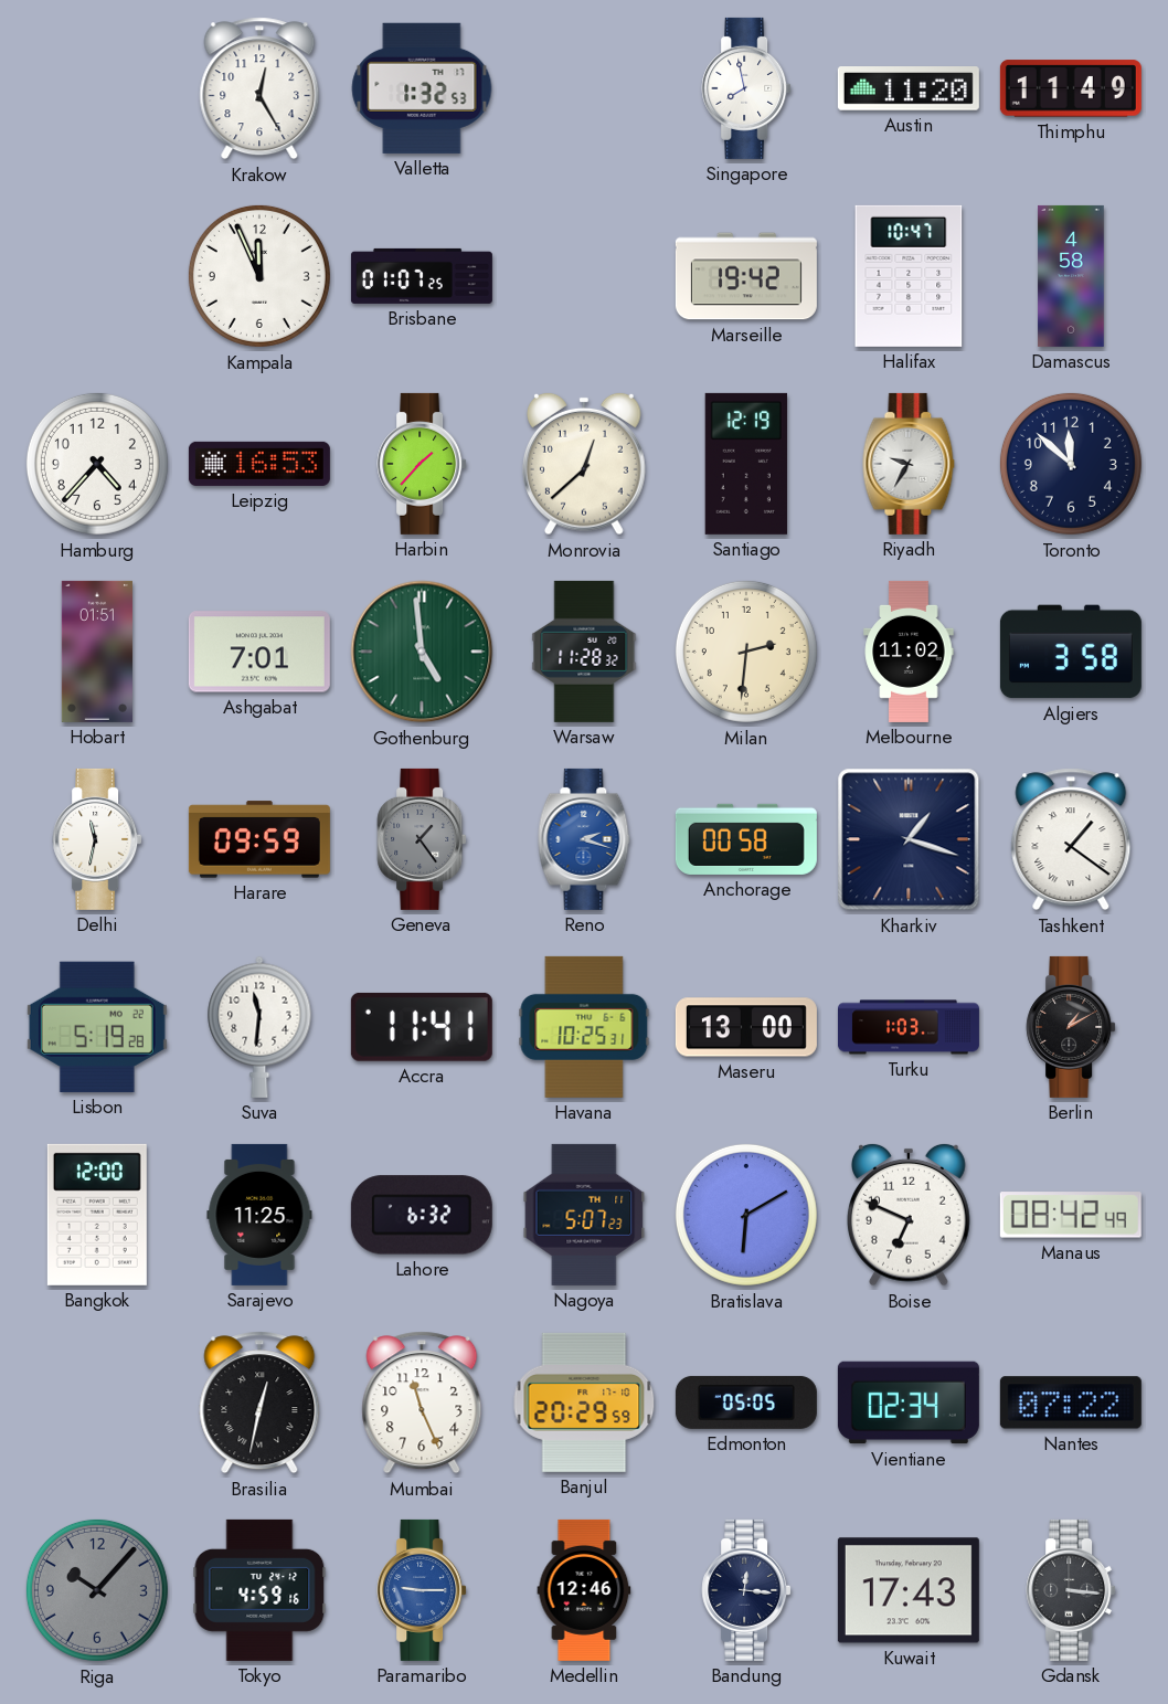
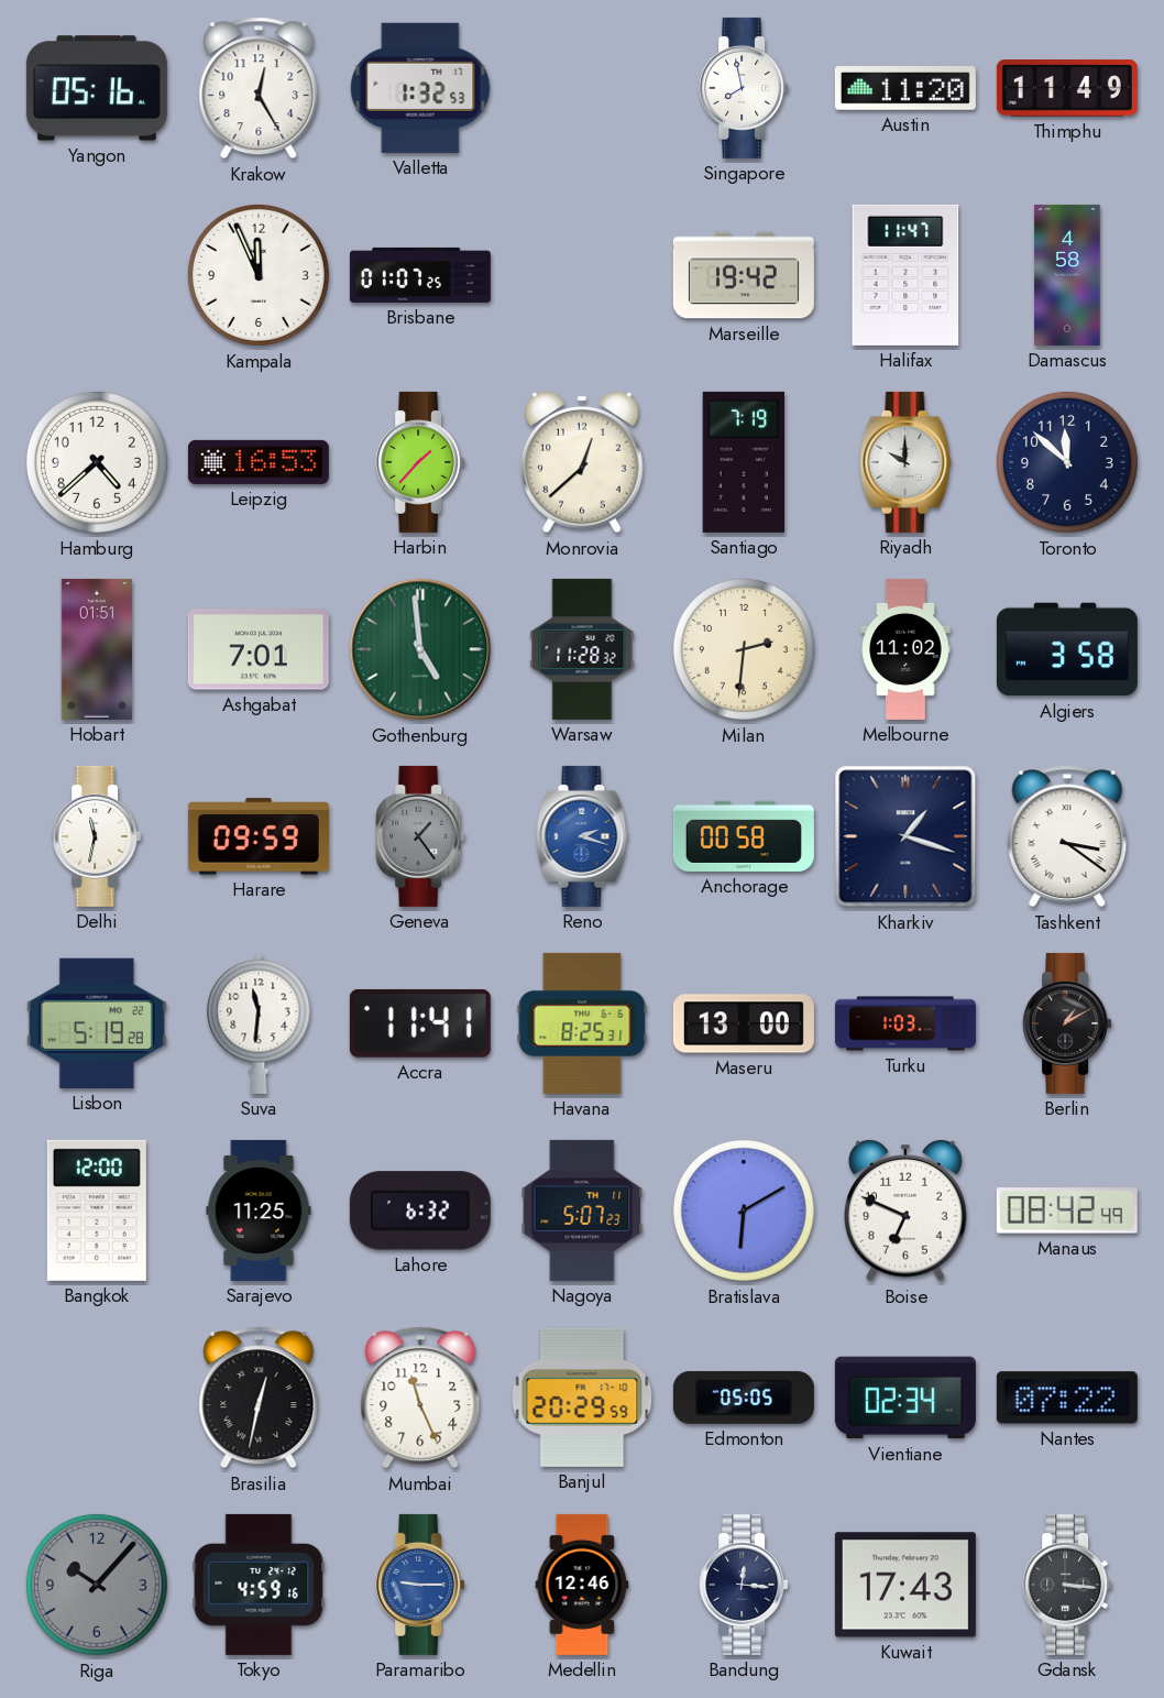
Yangon: none -> 05:16
Halifax: 10:47 -> 11:47
Hamburg: 4:37 -> 4:38
Santiago: 12:19 -> 7:19
Riyadh: 9:35 -> 10:00
Tashkent: 1:21 -> 3:21
Havana: 10:25 -> 8:25
